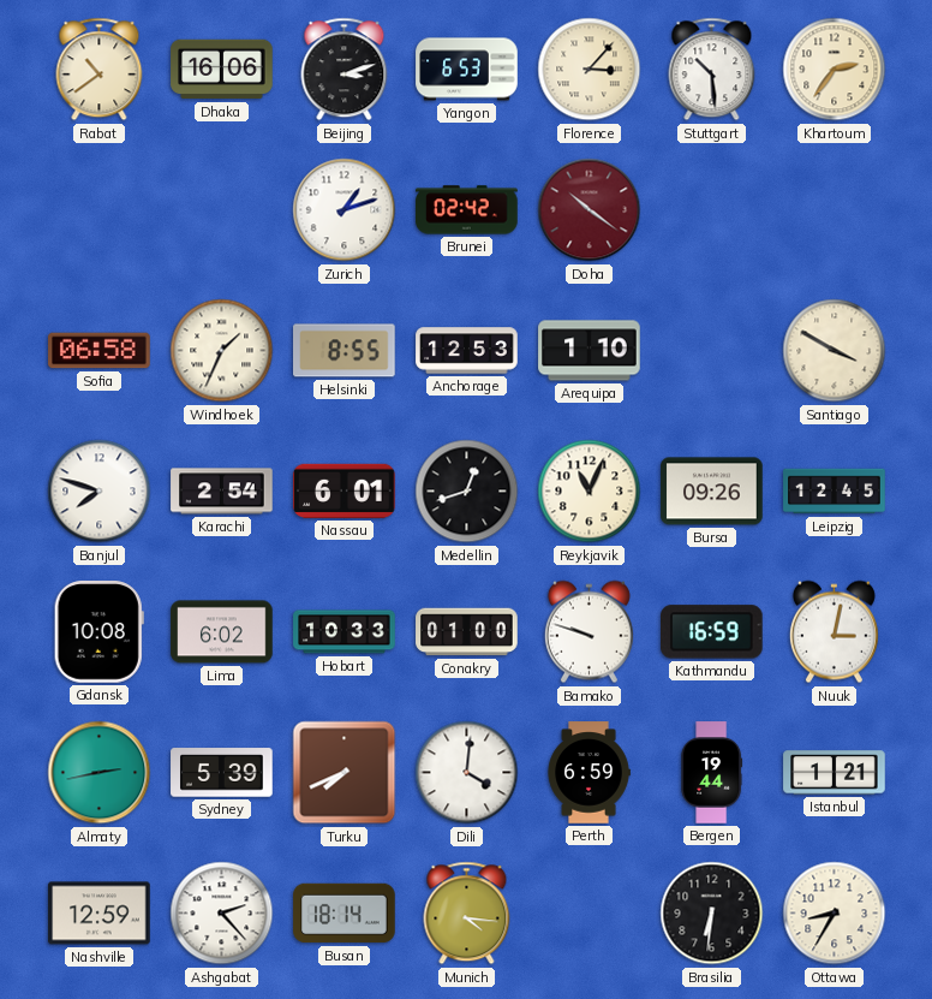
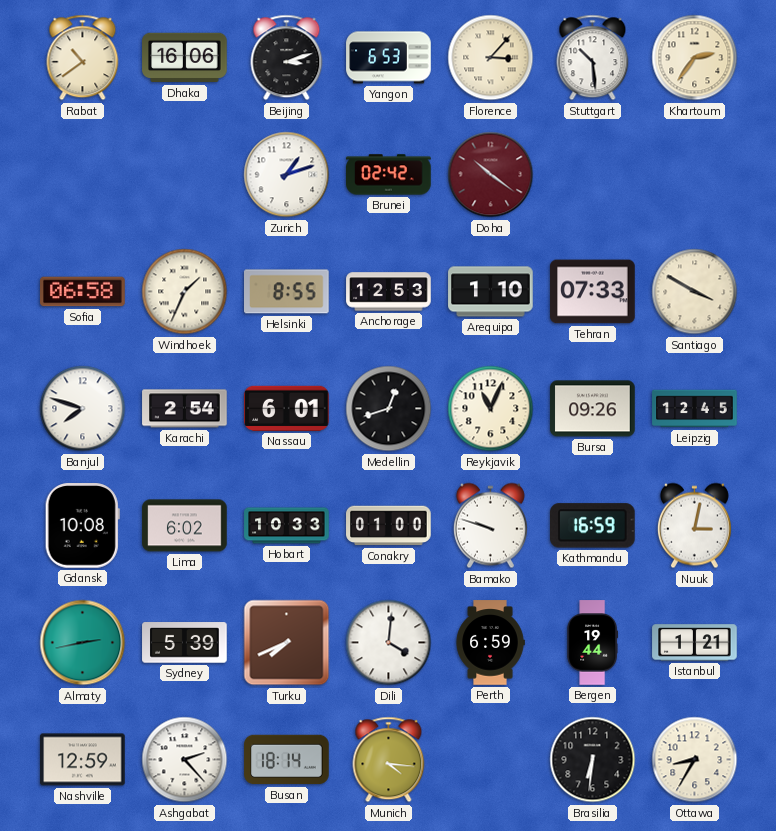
Tehran: none -> 07:33
